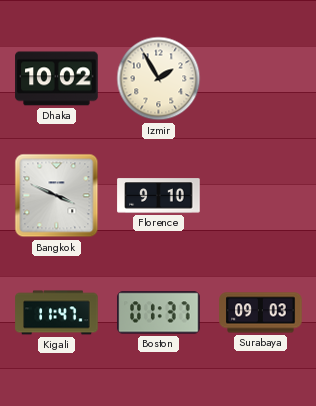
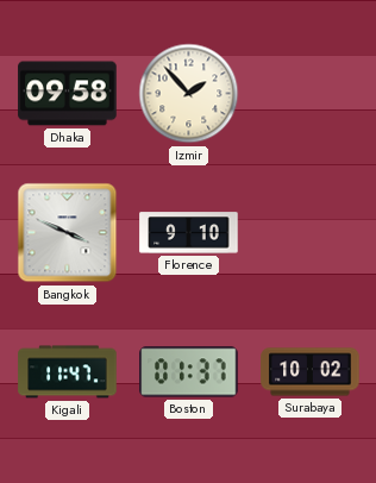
Dhaka: 10:02 -> 09:58
Izmir: 1:55 -> 1:53
Surabaya: 09:03 -> 10:02
